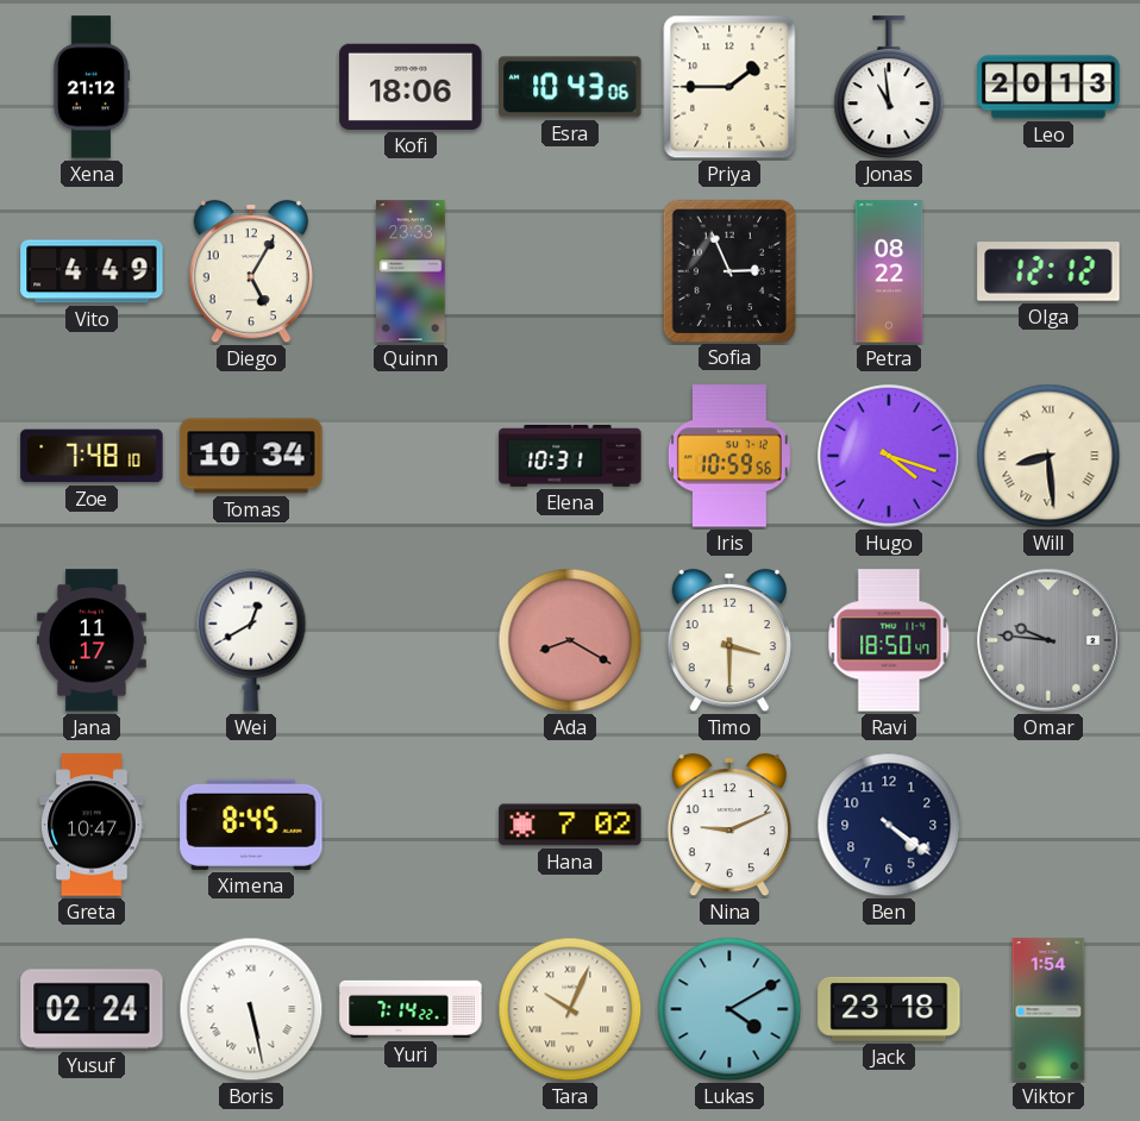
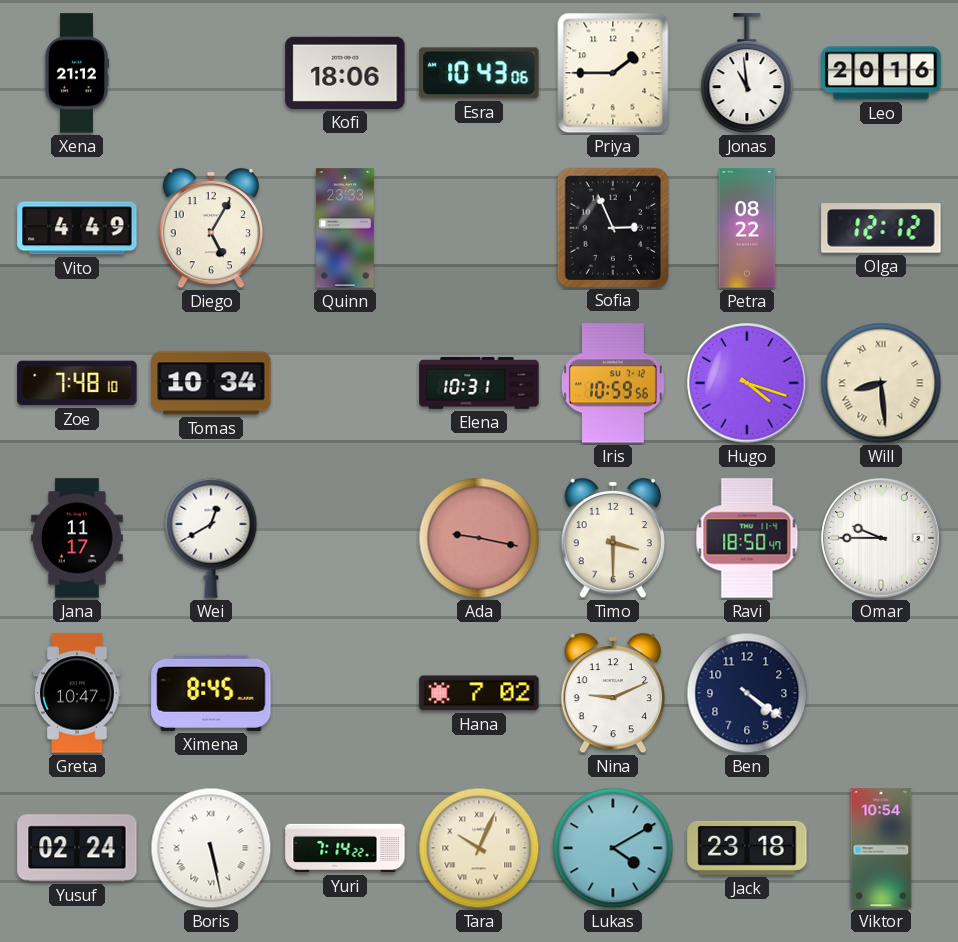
Leo: 20:13 -> 20:16
Ada: 8:20 -> 9:17
Omar: 9:46 -> 9:45
Omar dial: grey -> white
Viktor: 1:54 -> 10:54
